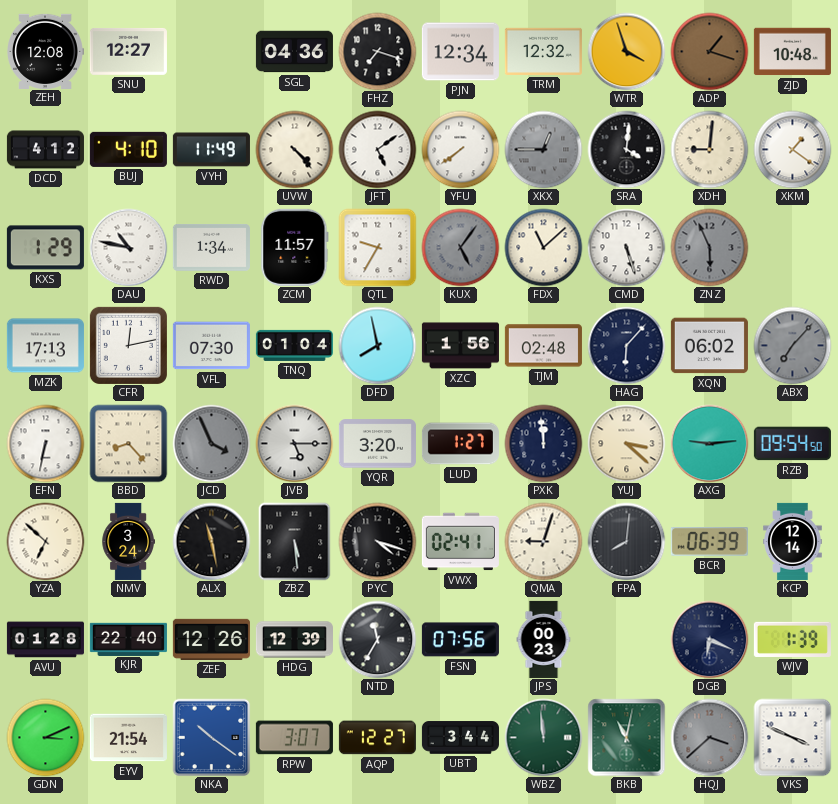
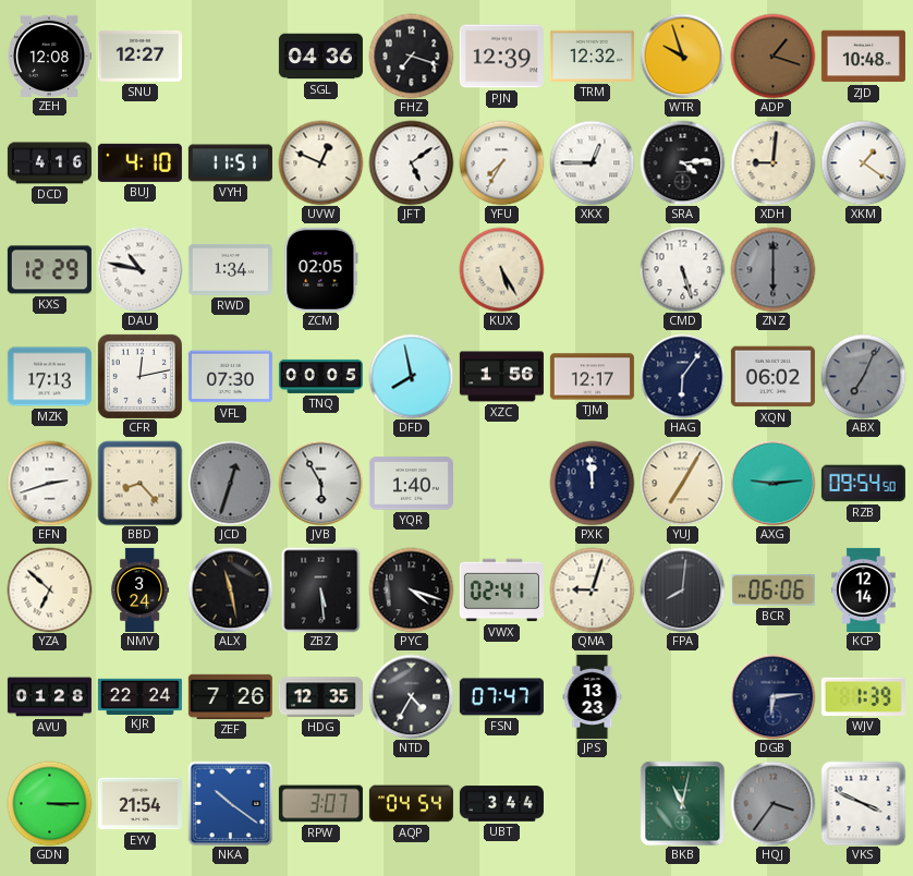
PJN: 12:34 -> 12:39
WTR: 3:57 -> 9:57
DCD: 4:12 -> 4:16
VYH: 11:49 -> 11:51
UVW: 4:23 -> 12:49
YFU: 7:39 -> 7:35
XKX dial: grey -> white
SRA: 4:01 -> 4:14
KXS: 1:29 -> 12:29
ZCM: 11:57 -> 02:05
QTL: 9:35 -> none
KUX: 5:06 -> 5:25
KUX dial: grey -> cream
FDX: 11:08 -> none
ZNZ: 5:56 -> 6:00
TNQ: 01:04 -> 00:05
TJM: 02:48 -> 12:17
HAG: 6:07 -> 6:06
ABX: 7:07 -> 7:04
EFN: 6:32 -> 2:42
JCD: 3:56 -> 12:33
JVB: 5:15 -> 5:55
YQR: 3:20 -> 1:40
LUD: 1:27 -> none
YUJ: 3:22 -> 7:05
BCR: 06:39 -> 06:06
KJR: 22:40 -> 22:24
ZEF: 12:26 -> 7:26
HDG: 12:39 -> 12:35
NTD: 11:35 -> 4:35
FSN: 07:56 -> 07:47
JPS: 00:23 -> 13:23
DGB: 6:19 -> 6:14
GDN: 3:11 -> 3:15
AQP: 12:27 -> 04:54
WBZ: 11:59 -> none
HQJ: 3:38 -> 3:36
